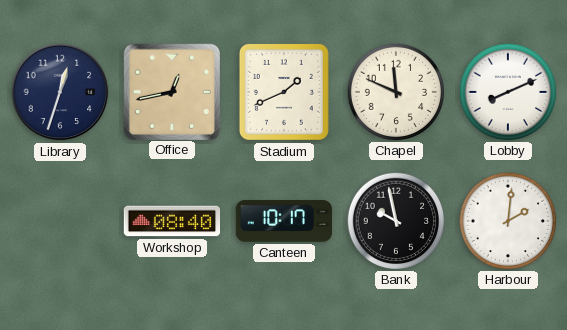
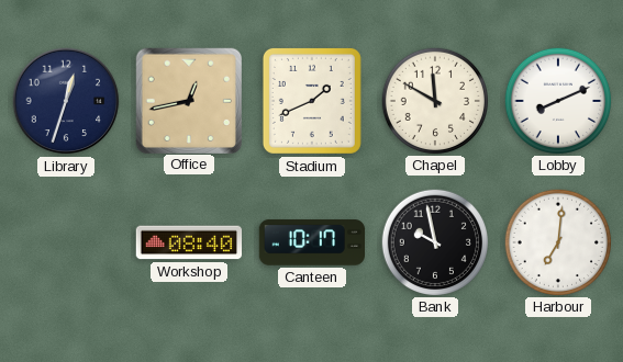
Chapel: 11:49 -> 11:50
Harbour: 2:01 -> 7:01
